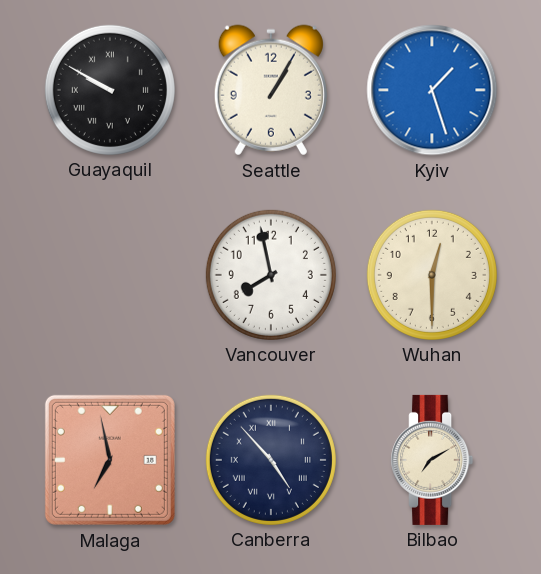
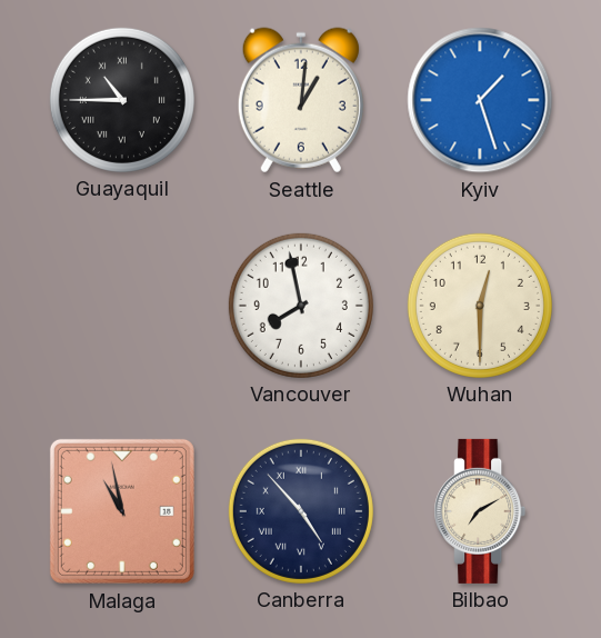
Guayaquil: 9:50 -> 10:45
Seattle: 1:05 -> 1:01
Malaga: 6:58 -> 10:58
